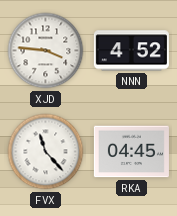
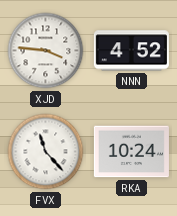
RKA: 04:45 -> 10:24
